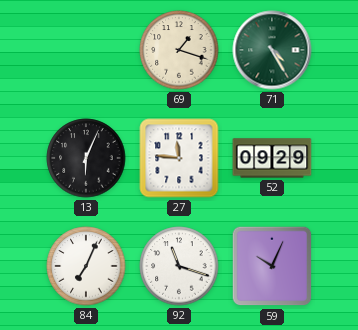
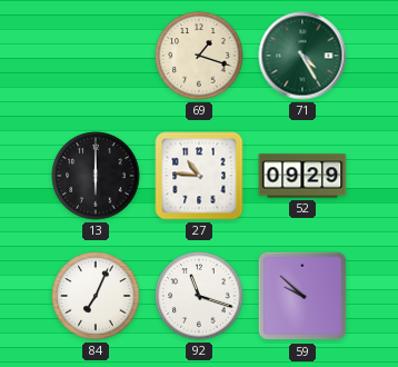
13: 6:04 -> 6:00
27: 11:46 -> 10:46
59: 10:04 -> 9:52
